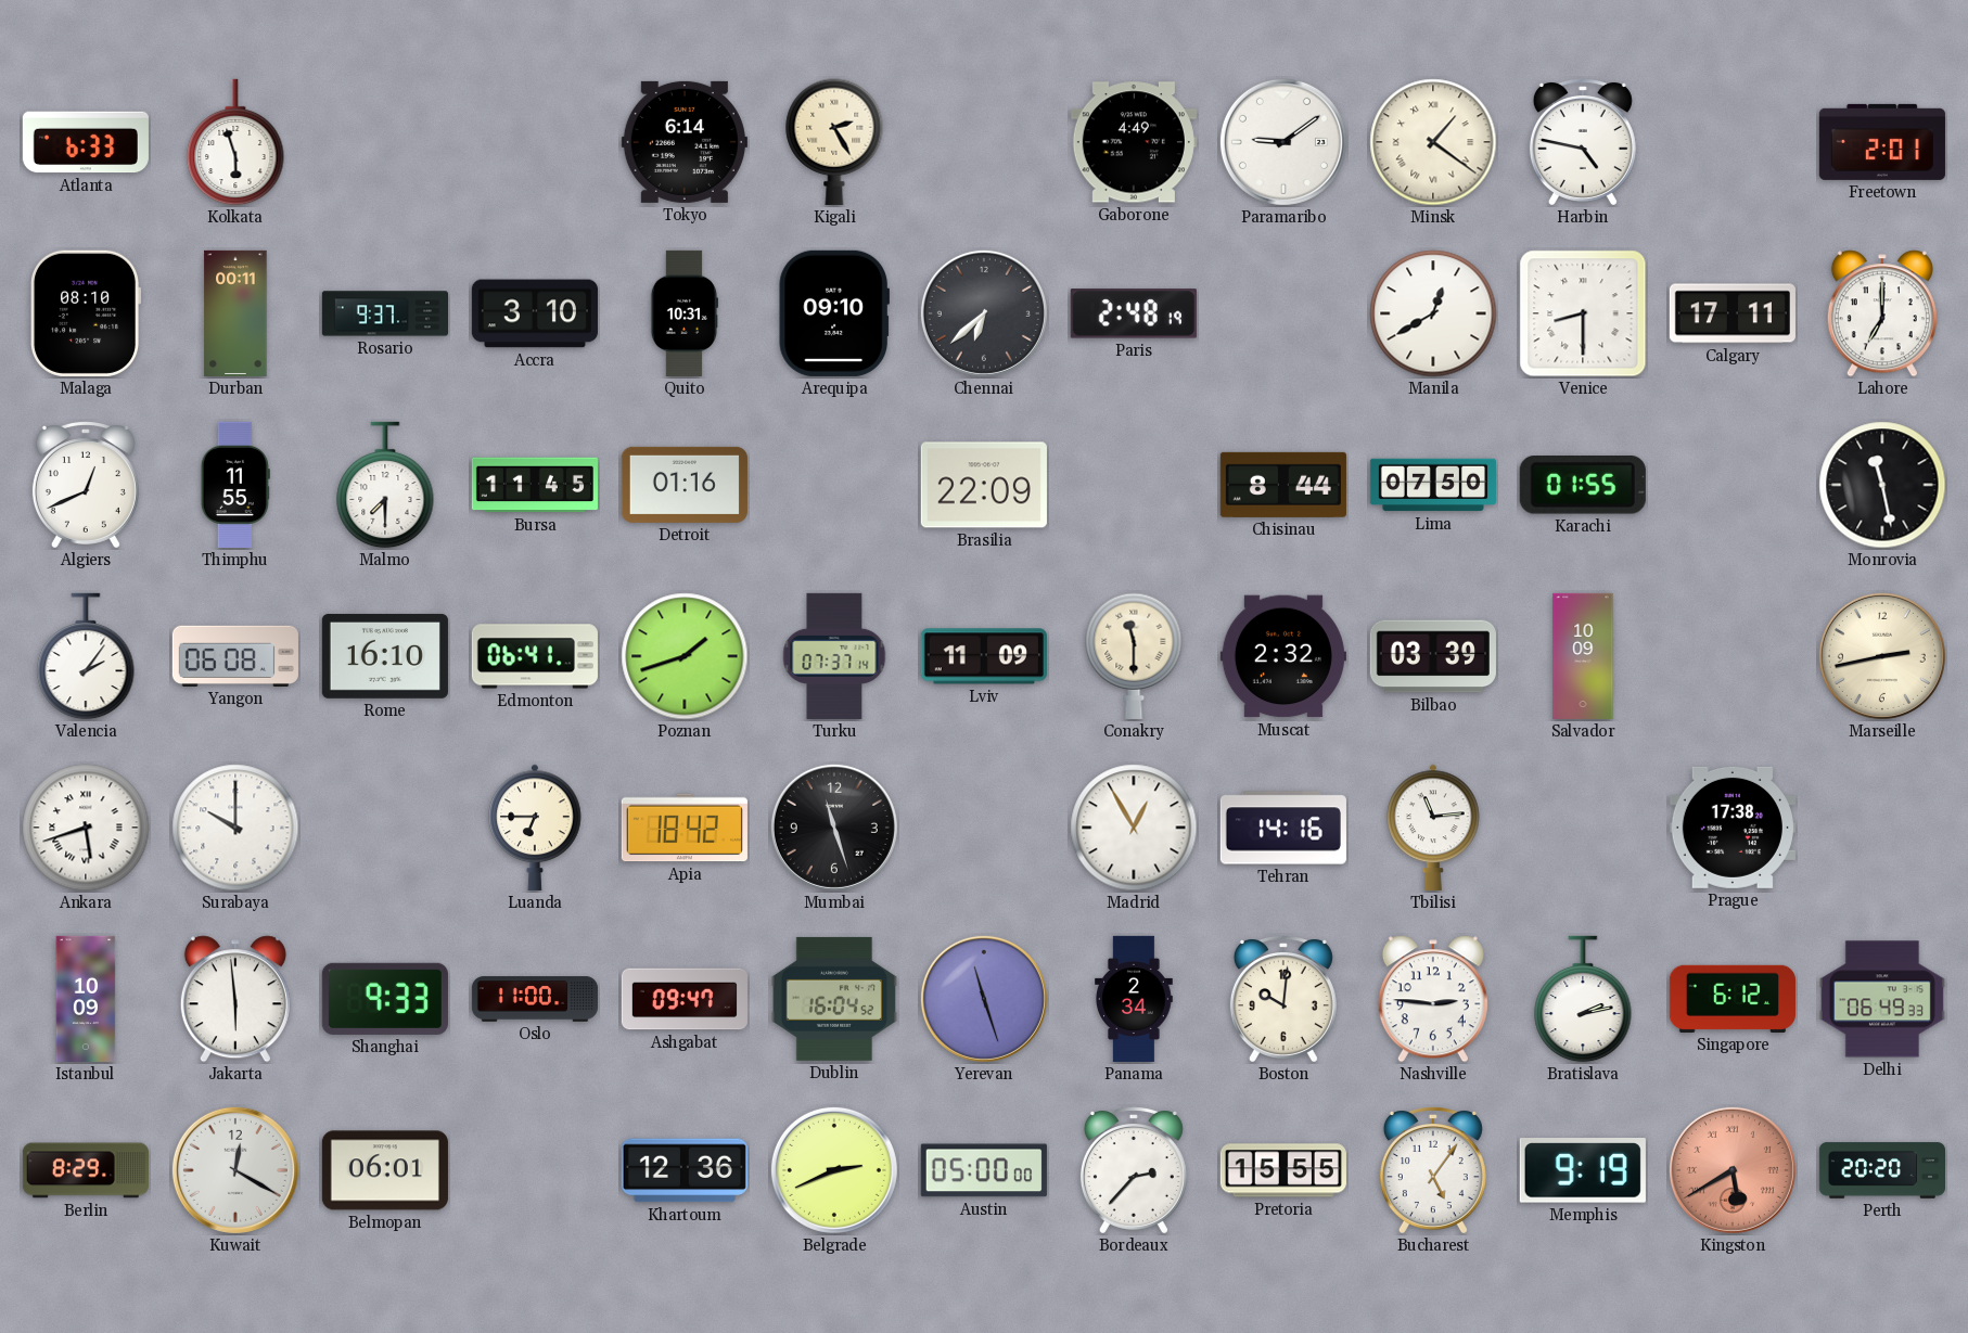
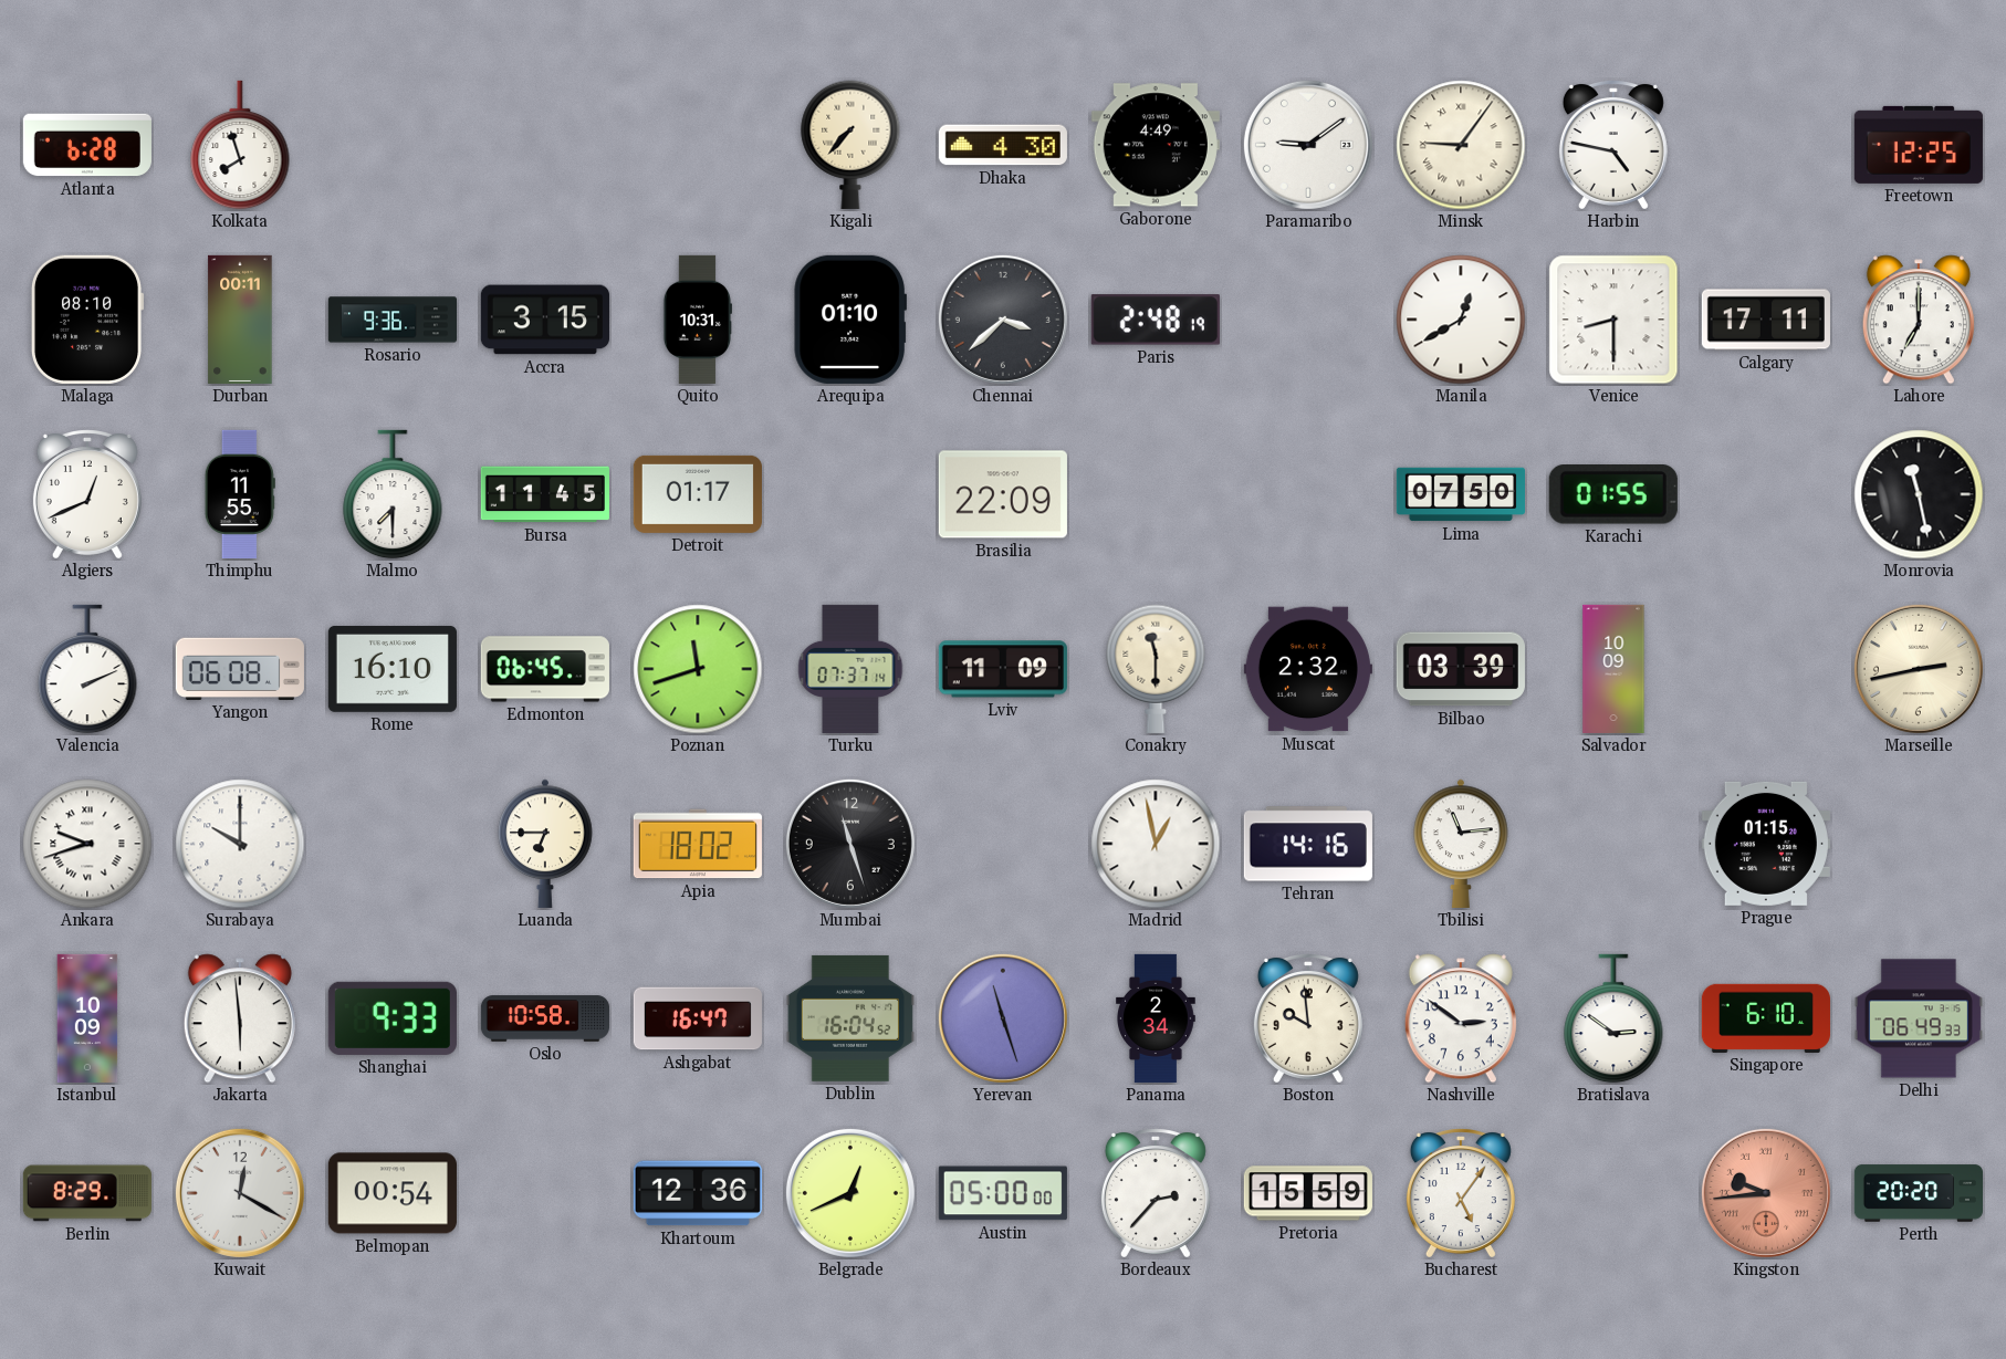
Atlanta: 6:33 -> 6:28
Kolkata: 5:57 -> 7:57
Tokyo: 6:14 -> none
Kigali: 2:25 -> 7:37
Dhaka: none -> 4:30
Minsk: 1:21 -> 9:06
Freetown: 2:01 -> 12:25
Rosario: 9:37 -> 9:36
Accra: 3:10 -> 3:15
Arequipa: 09:10 -> 01:10
Chennai: 6:38 -> 3:38
Detroit: 01:16 -> 01:17
Chisinau: 8:44 -> none
Valencia: 2:06 -> 2:11
Edmonton: 06:41 -> 06:45
Poznan: 1:42 -> 11:42
Ankara: 5:42 -> 9:42
Apia: 18:42 -> 18:02
Madrid: 12:55 -> 12:58
Prague: 17:38 -> 01:15
Oslo: 11:00 -> 10:58
Ashgabat: 09:47 -> 16:47
Boston: 10:01 -> 9:59
Nashville: 2:46 -> 2:51
Bratislava: 2:13 -> 2:51
Singapore: 6:12 -> 6:10
Belmopan: 06:01 -> 00:54
Belgrade: 2:41 -> 12:41
Pretoria: 15:55 -> 15:59
Memphis: 9:19 -> none
Kingston: 5:40 -> 9:44
